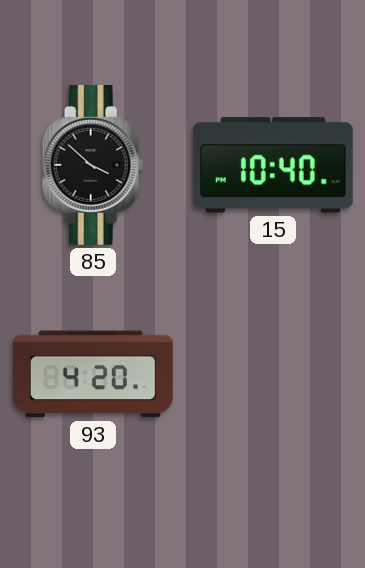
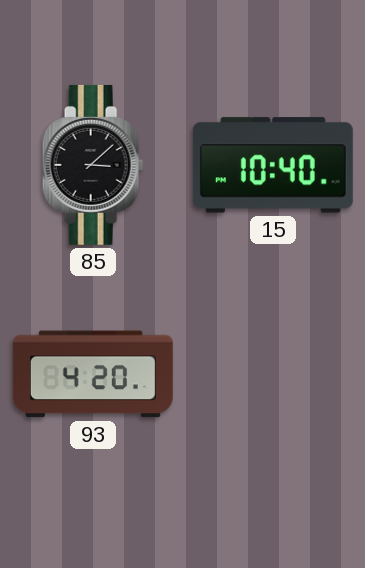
85: 3:52 -> 3:08
